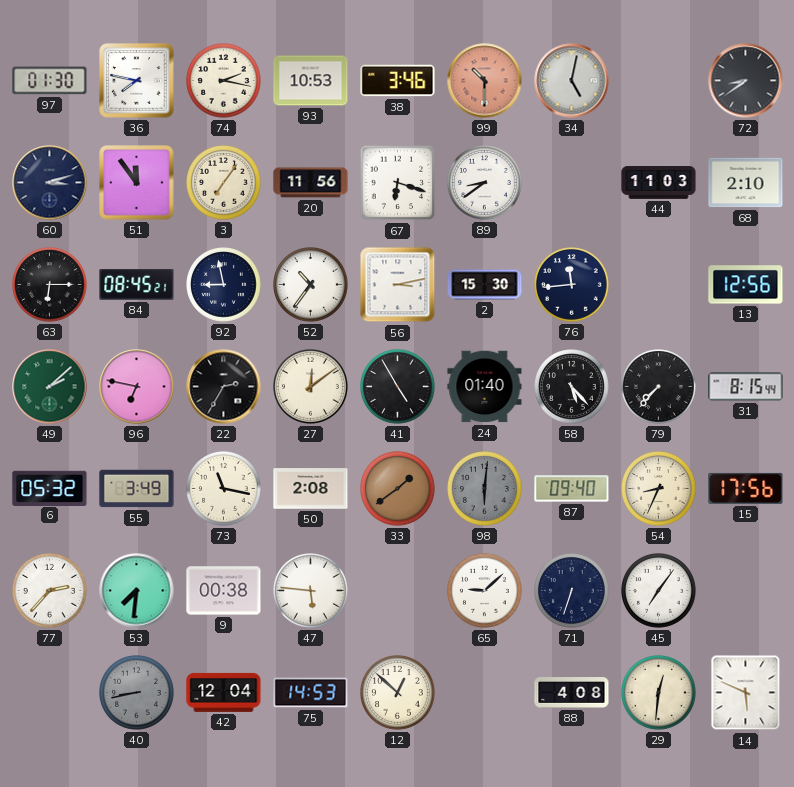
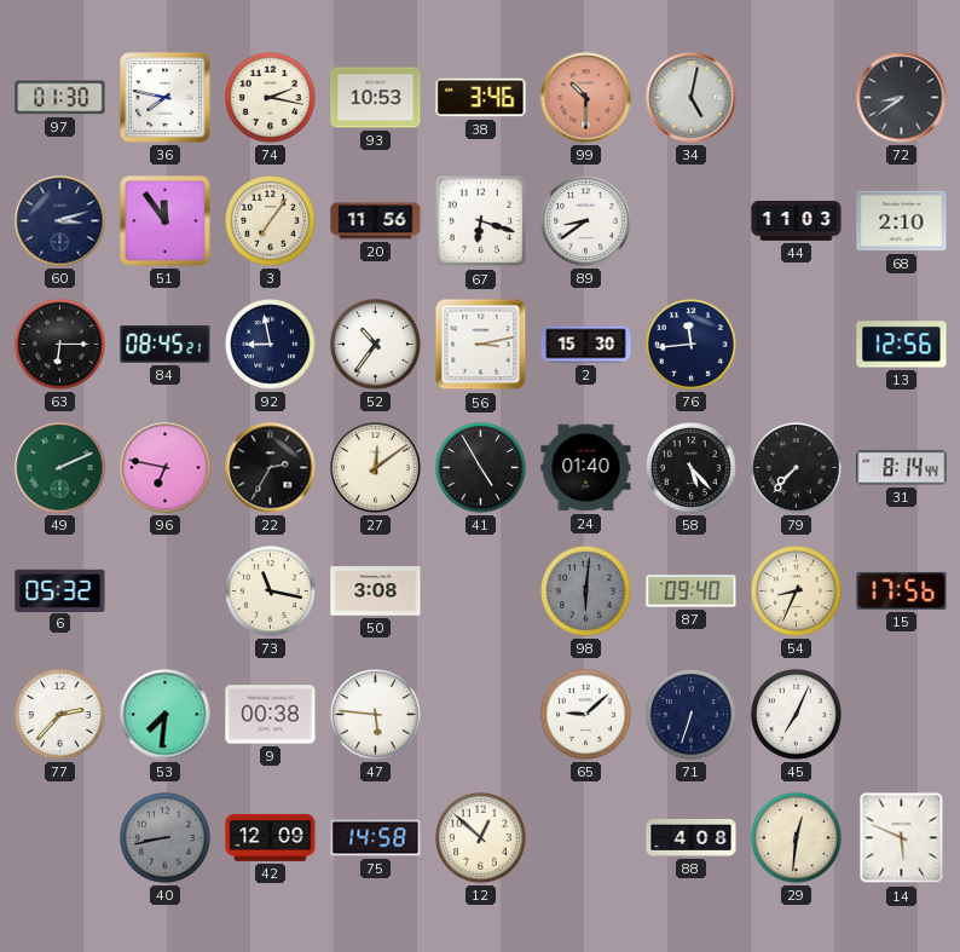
49: 2:08 -> 2:11
31: 8:15 -> 8:14
55: 3:49 -> none
50: 2:08 -> 3:08
33: 1:39 -> none
45: 7:06 -> 7:04
42: 12:04 -> 12:09
75: 14:53 -> 14:58
